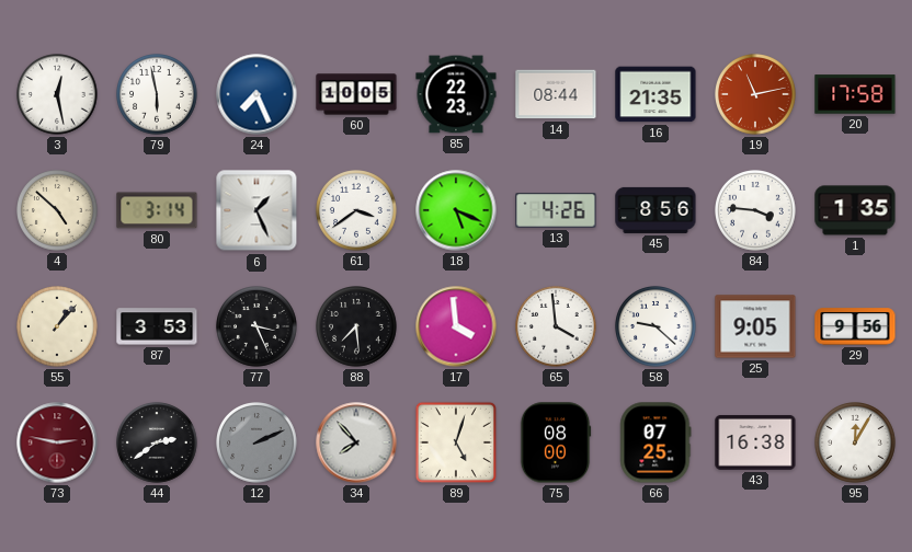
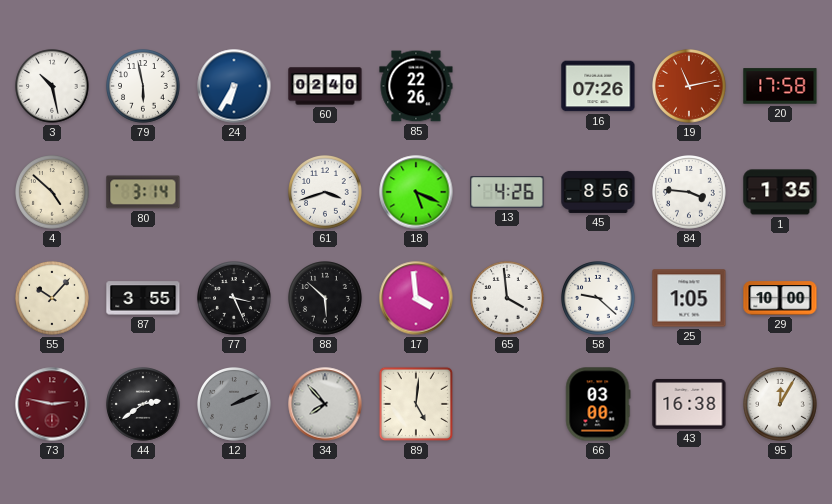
3: 12:28 -> 10:28
24: 7:26 -> 6:35
60: 10:05 -> 02:40
85: 22:23 -> 22:26
14: 08:44 -> none
16: 21:35 -> 07:26
6: 1:26 -> none
61: 3:39 -> 3:42
55: 1:07 -> 10:07
87: 3:53 -> 3:55
88: 7:29 -> 5:52
25: 9:05 -> 1:05
29: 9:56 -> 10:00
89: 5:03 -> 5:01
75: 08:00 -> none
66: 07:25 -> 03:00
